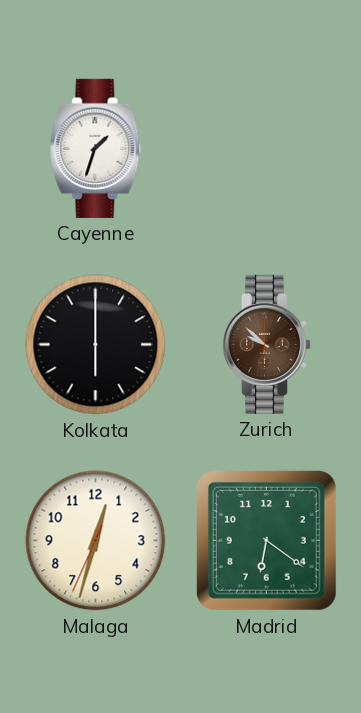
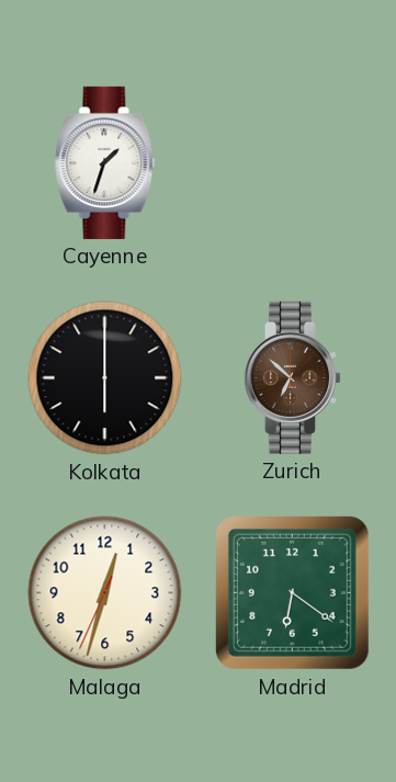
Zurich: 9:52 -> 6:52
